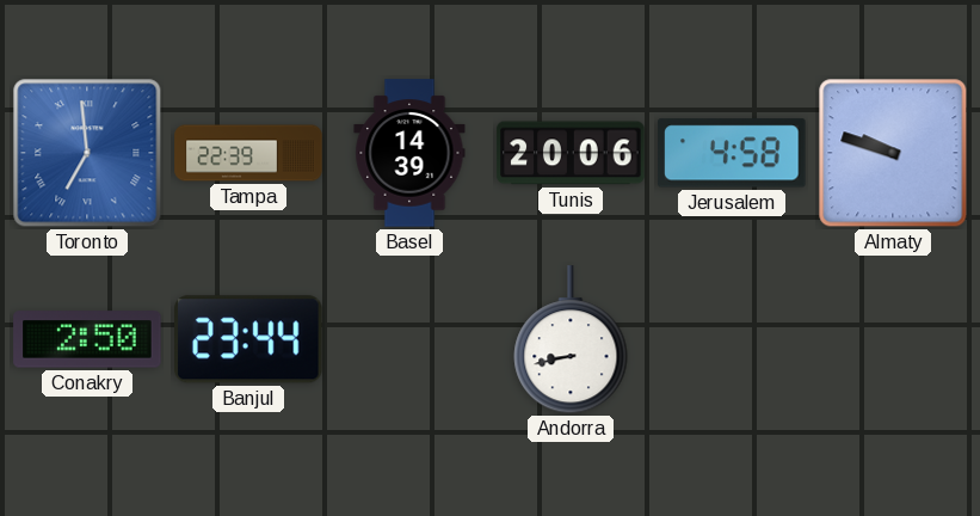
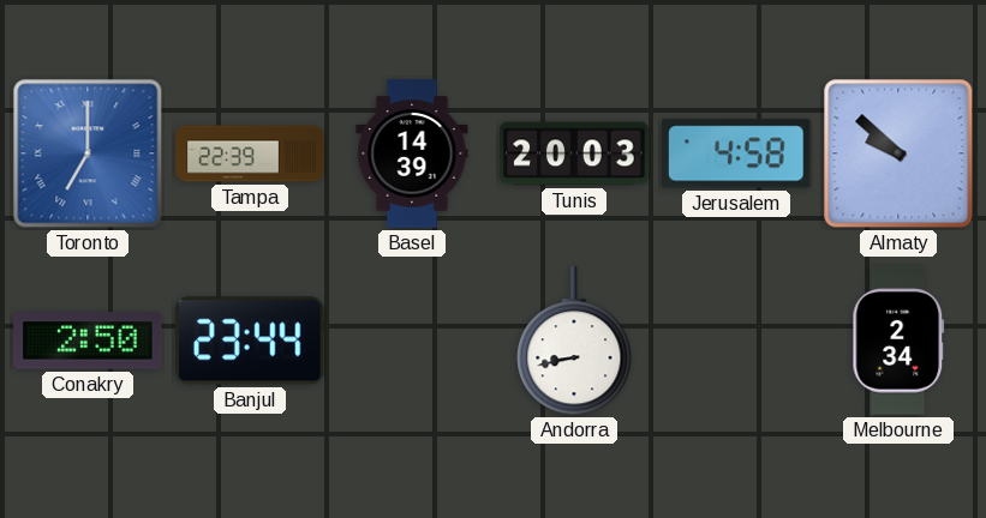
Toronto: 6:59 -> 7:00
Tunis: 20:06 -> 20:03
Almaty: 9:48 -> 9:52
Melbourne: none -> 2:34
